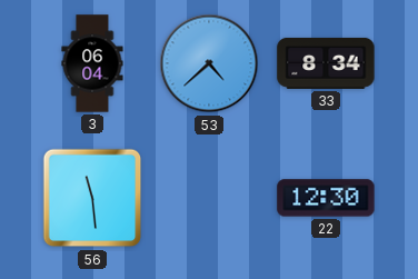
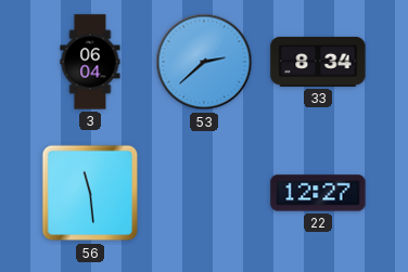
53: 4:38 -> 2:38
22: 12:30 -> 12:27
